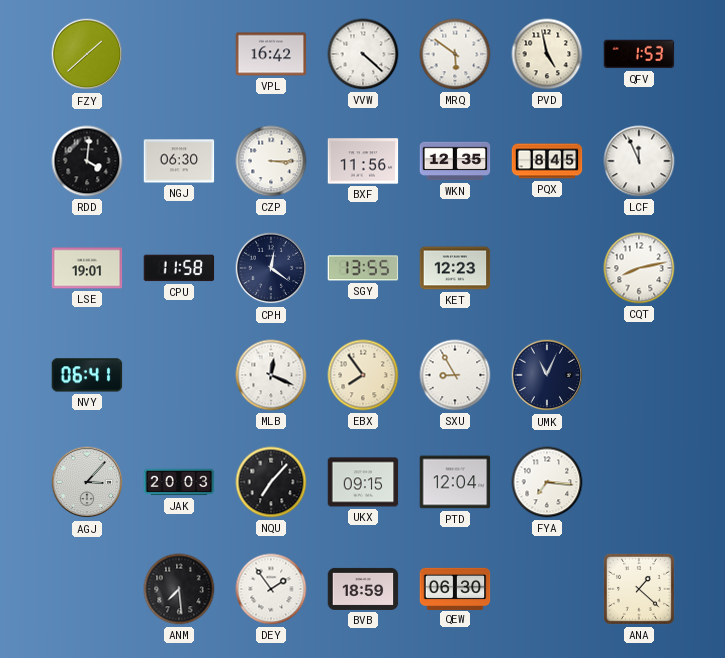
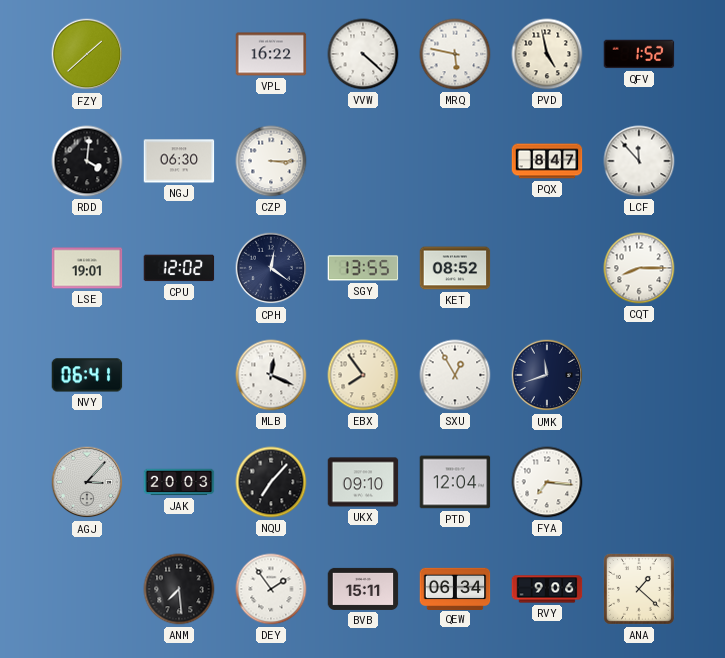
VPL: 16:42 -> 16:22
MRQ: 5:51 -> 5:47
QFV: 1:53 -> 1:52
BXF: 11:56 -> none
WKN: 12:35 -> none
PQX: 8:45 -> 8:47
LCF: 11:56 -> 11:53
CPU: 11:58 -> 12:02
KET: 12:23 -> 08:52
CQT: 8:13 -> 8:15
SXU: 8:55 -> 12:55
UMK: 11:04 -> 11:42
UKX: 09:15 -> 09:10
BVB: 18:59 -> 15:11
QEW: 06:30 -> 06:34
RVY: none -> 9:06
